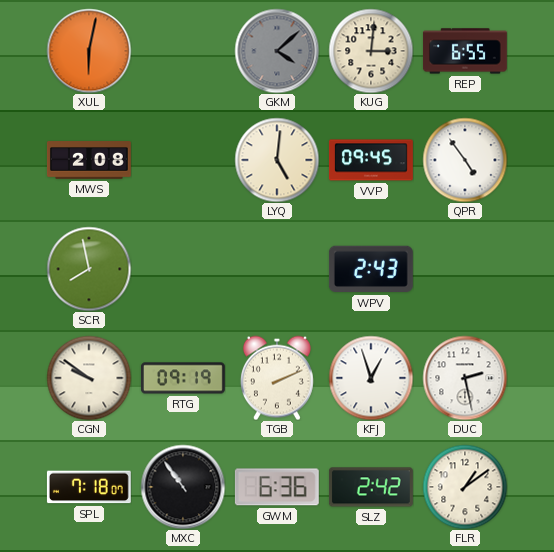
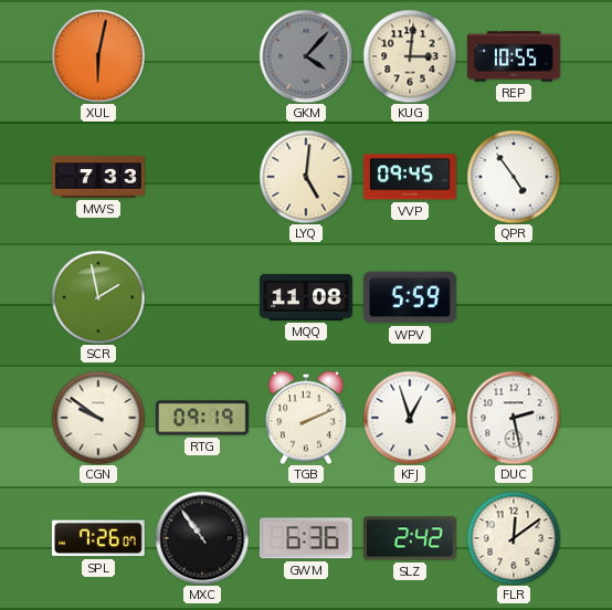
GKM: 4:08 -> 4:07
REP: 6:55 -> 10:55
MWS: 2:08 -> 7:33
SCR: 7:58 -> 1:58
MQQ: none -> 11:08
WPV: 2:43 -> 5:59
SPL: 7:18 -> 7:26
FLR: 1:09 -> 12:09
